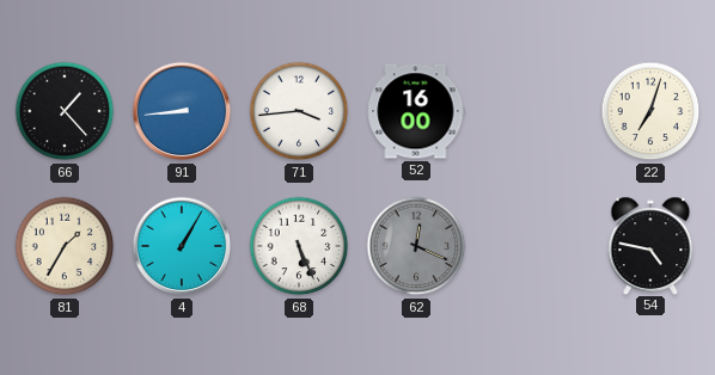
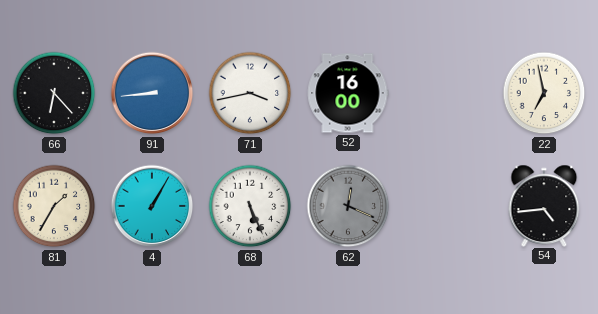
66: 1:23 -> 6:23
71: 3:44 -> 3:43
22: 7:03 -> 6:58
54: 4:47 -> 4:44
